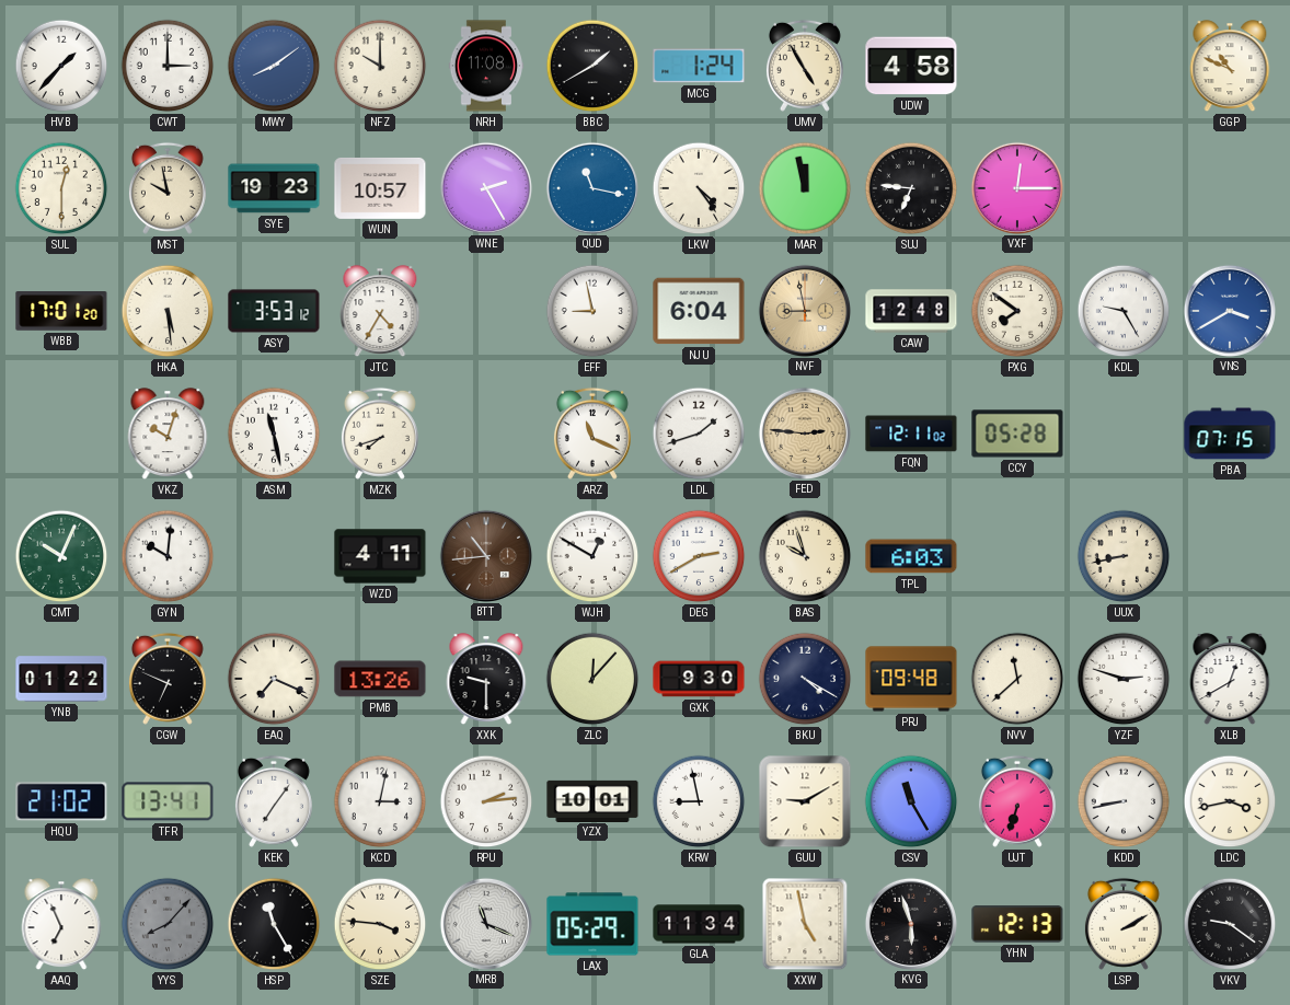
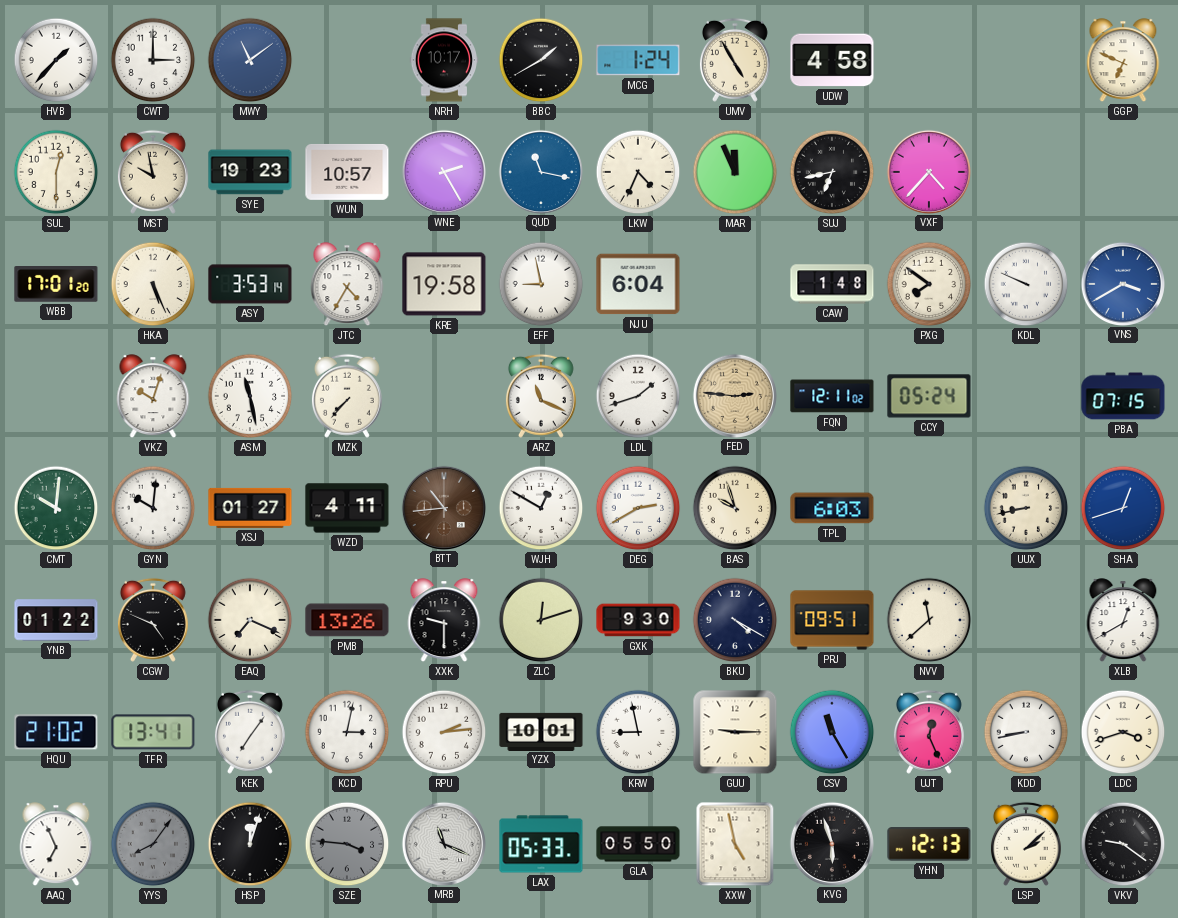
MWY: 8:09 -> 11:09
NFZ: 10:00 -> none
NRH: 11:08 -> 10:17
GGP: 10:49 -> 6:49
LKW: 4:24 -> 4:34
MAR: 11:58 -> 11:56
SUJ: 6:46 -> 6:43
VXF: 12:15 -> 4:37
HKA: 5:29 -> 5:26
ASY: 3:53:12 -> 3:53:14
KRE: none -> 19:58
NVF: 8:58 -> none
CAW: 12:48 -> 1:48
KDL: 9:25 -> 9:49
MZK: 7:42 -> 7:37
CCY: 05:28 -> 05:24
CMT: 10:04 -> 10:01
XSJ: none -> 01:27
SHA: none -> 12:42
CGW: 6:49 -> 4:49
ZLC: 12:07 -> 12:12
PRJ: 09:48 -> 09:51
YZF: 2:48 -> none
GUU: 9:10 -> 9:15
UJT: 6:33 -> 12:26
LDC: 3:43 -> 3:42
YYS: 8:07 -> 8:06
HSP: 11:25 -> 12:03
SZE dial: cream -> grey
LAX: 05:29 -> 05:33
GLA: 11:34 -> 05:50
LSP: 2:10 -> 2:08
